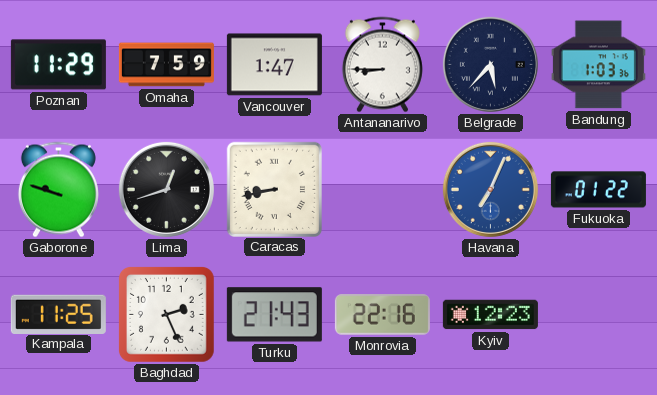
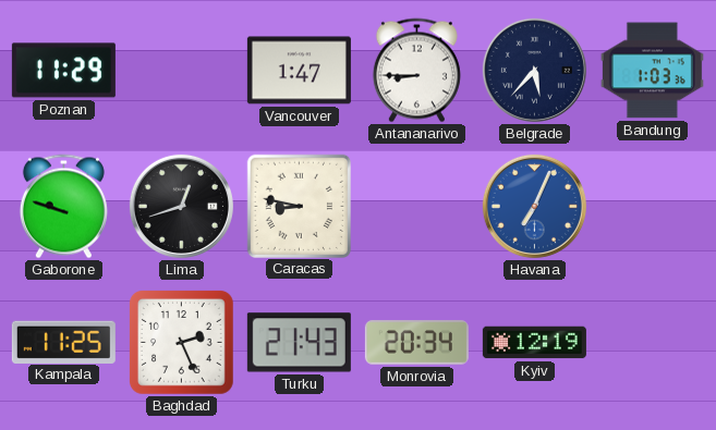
Omaha: 7:59 -> none
Caracas: 8:43 -> 8:47
Fukuoka: 01:22 -> none
Monrovia: 22:16 -> 20:34
Kyiv: 12:23 -> 12:19
